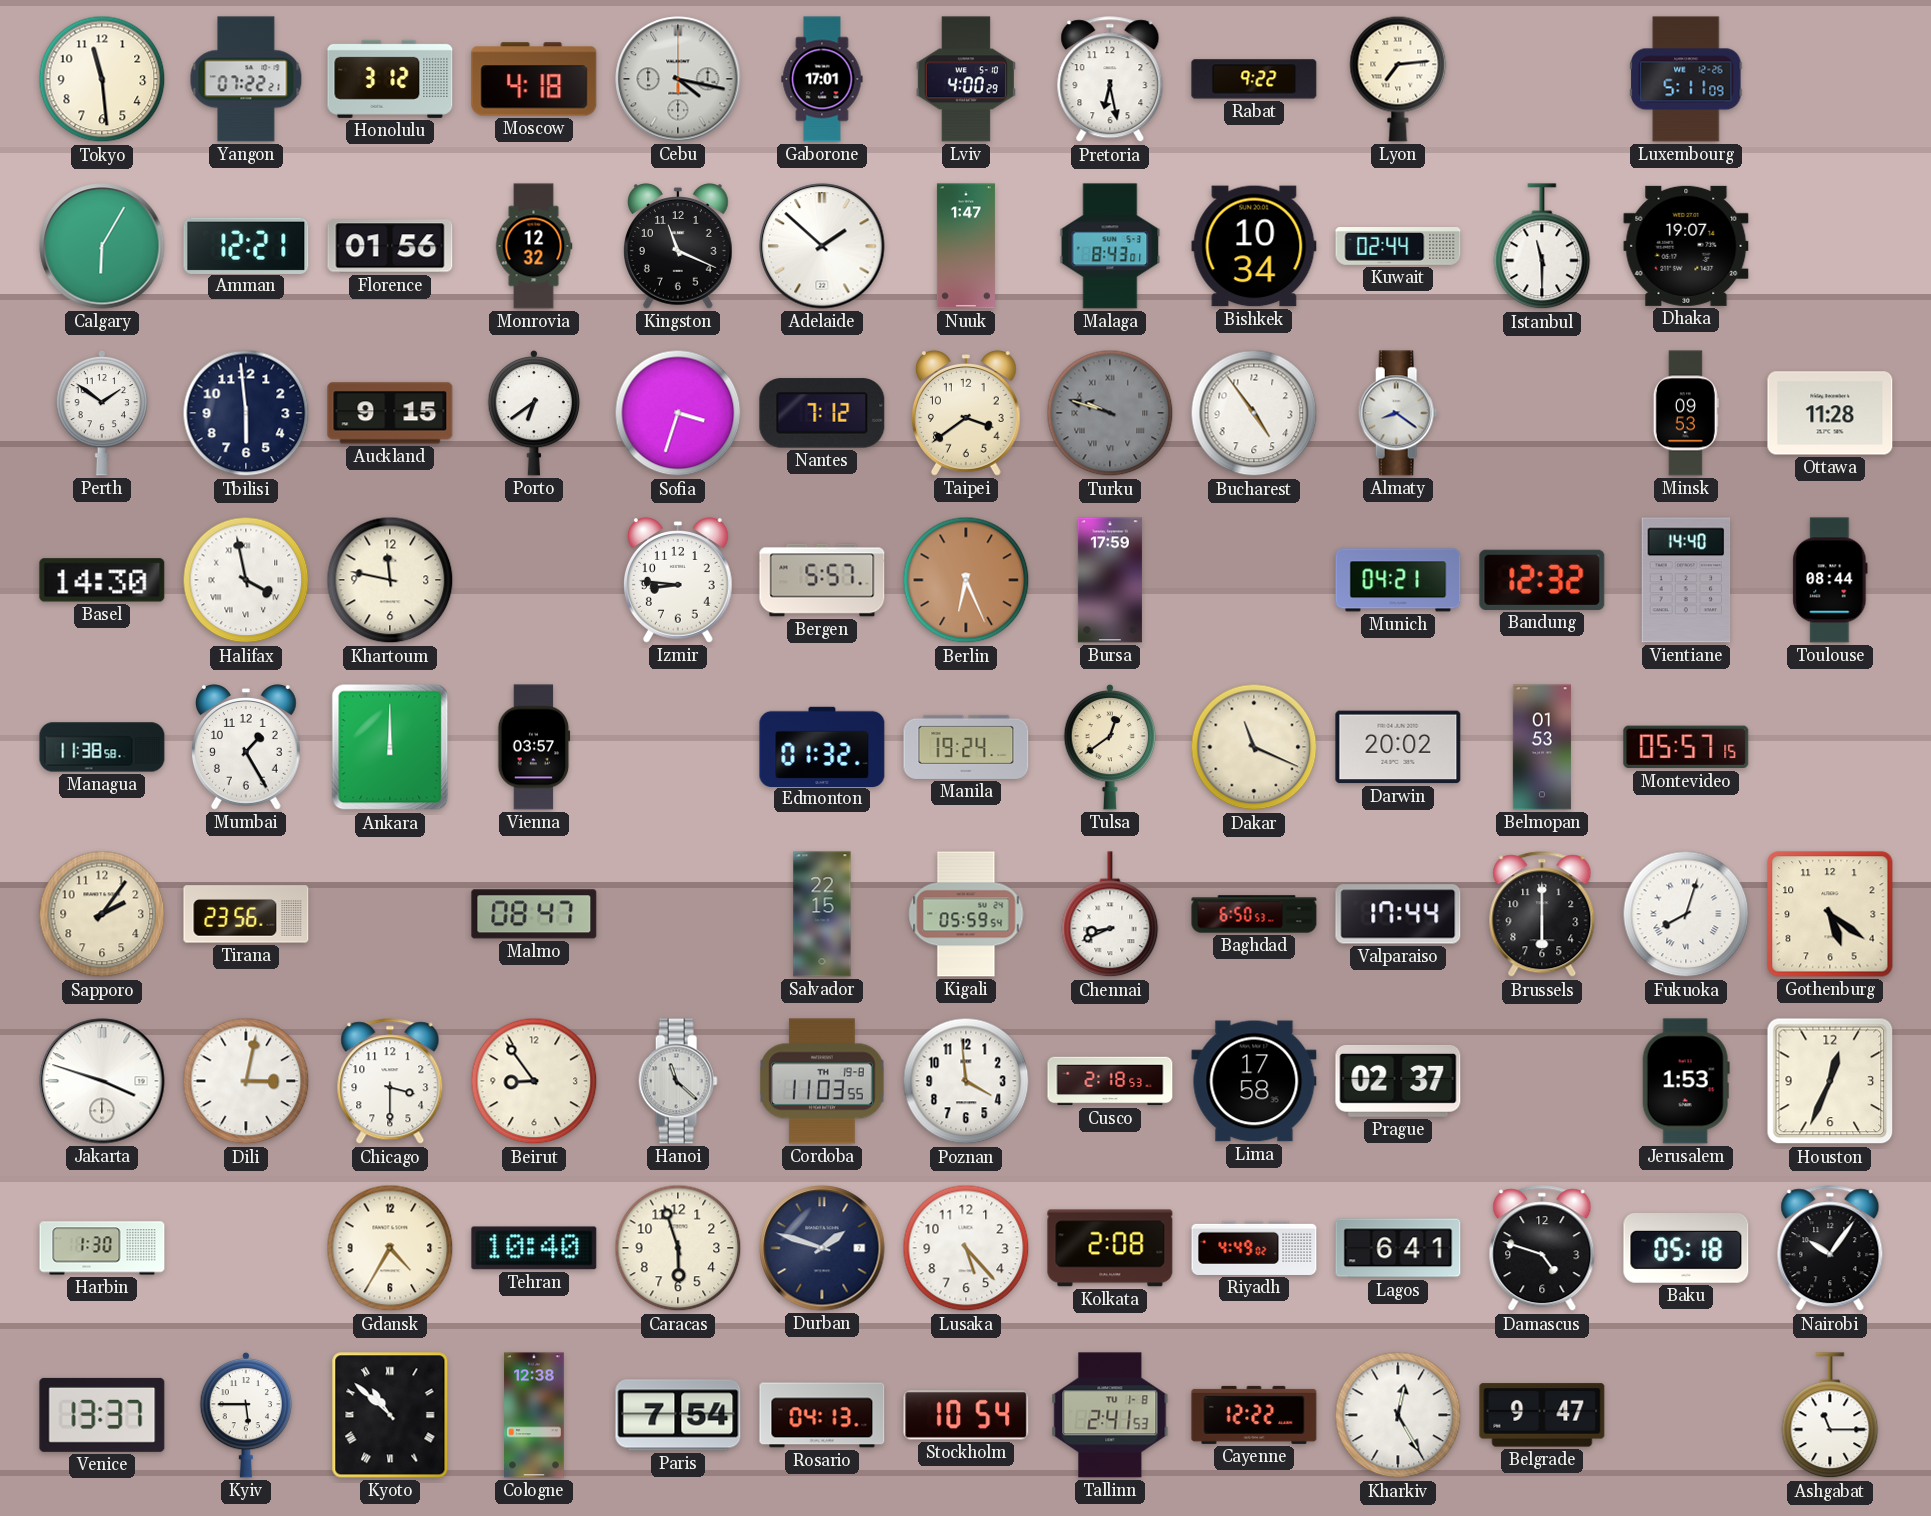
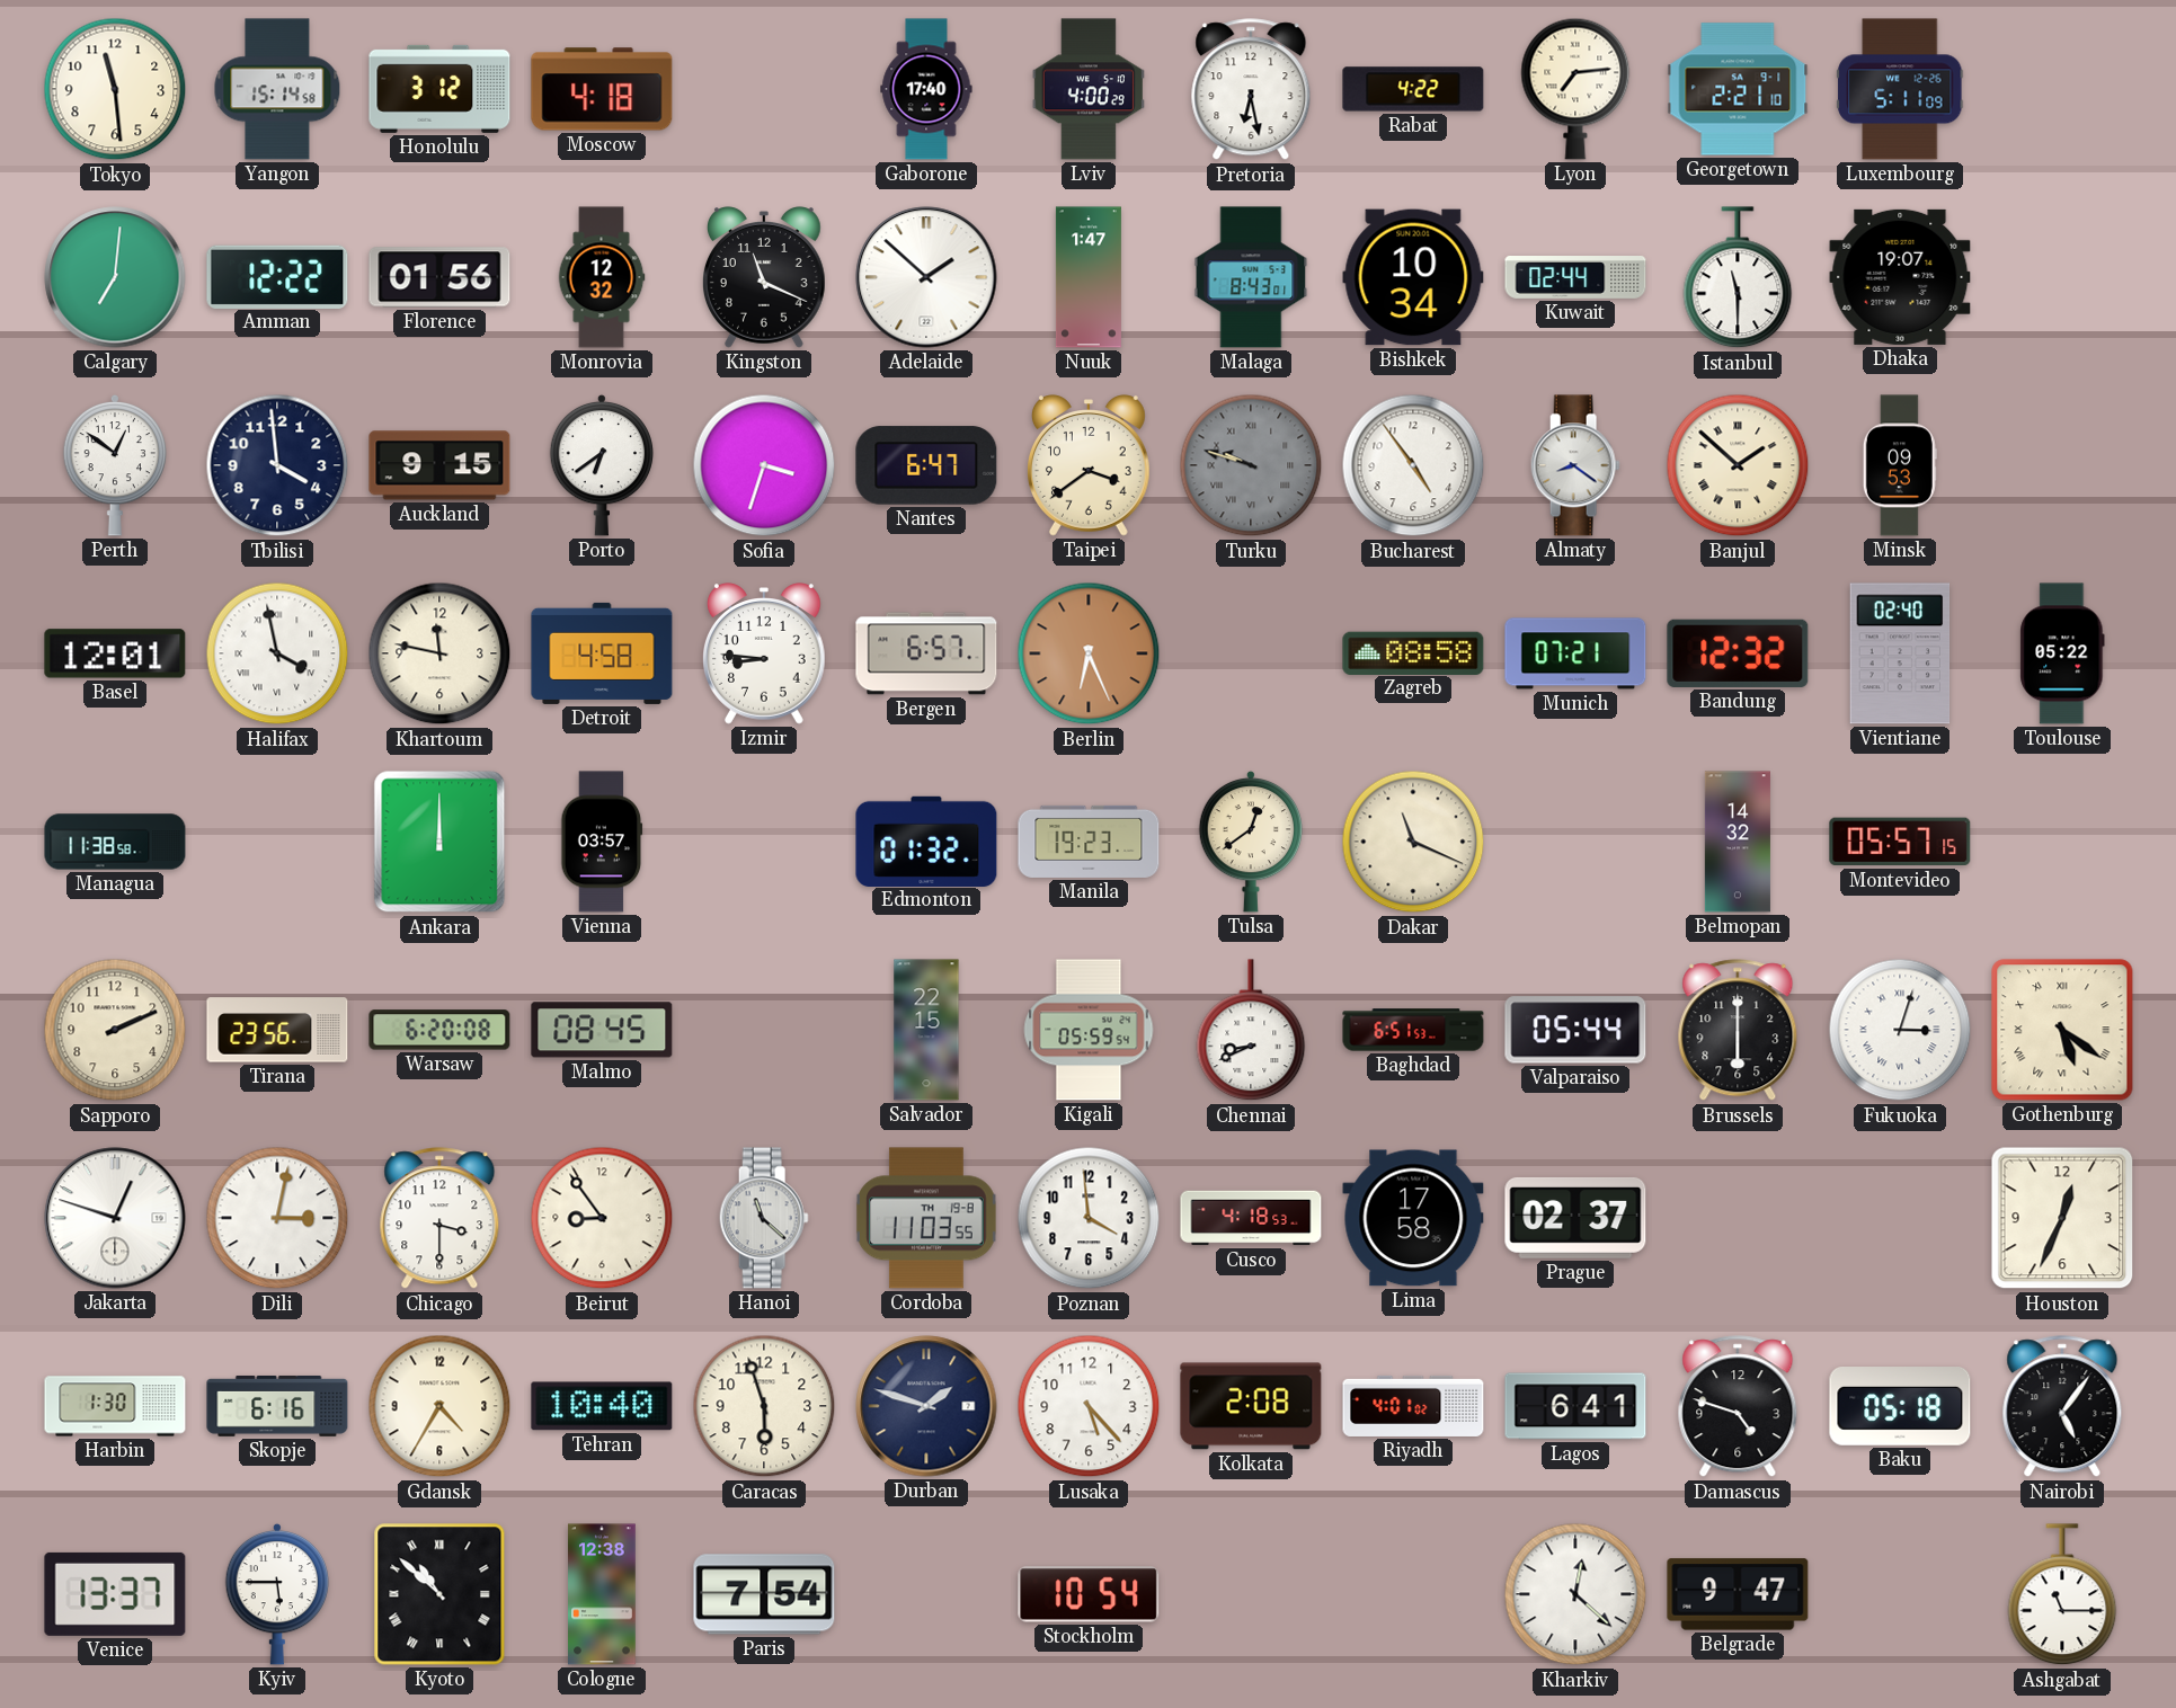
Yangon: 07:22 -> 15:14
Cebu: 4:17 -> none
Gaborone: 17:01 -> 17:40
Rabat: 9:22 -> 4:22
Georgetown: none -> 2:21
Calgary: 6:05 -> 7:01
Amman: 12:21 -> 12:22
Perth: 1:51 -> 12:51
Tbilisi: 5:59 -> 3:59
Nantes: 7:12 -> 6:47
Banjul: none -> 1:52
Ottawa: 11:28 -> none
Basel: 14:30 -> 12:01
Detroit: none -> 4:58
Bergen: 5:57 -> 6:57
Bursa: 17:59 -> none
Zagreb: none -> 08:58
Munich: 04:21 -> 07:21
Vientiane: 14:40 -> 02:40
Toulouse: 08:44 -> 05:22
Mumbai: 1:25 -> none
Manila: 19:24 -> 19:23
Darwin: 20:02 -> none
Belmopan: 01:53 -> 14:32
Sapporo: 2:06 -> 2:11
Warsaw: none -> 6:20
Malmo: 08:47 -> 08:45
Baghdad: 6:50 -> 6:51
Valparaiso: 17:44 -> 05:44
Fukuoka: 8:03 -> 3:03
Gothenburg numerals: Arabic -> Roman
Jakarta: 3:48 -> 12:48
Cusco: 2:18 -> 4:18
Jerusalem: 1:53 -> none
Skopje: none -> 6:16
Riyadh: 4:49 -> 4:01
Nairobi: 10:06 -> 5:06
Rosario: 04:13 -> none
Tallinn: 2:41 -> none
Cayenne: 12:22 -> none
Kharkiv: 12:25 -> 12:22
